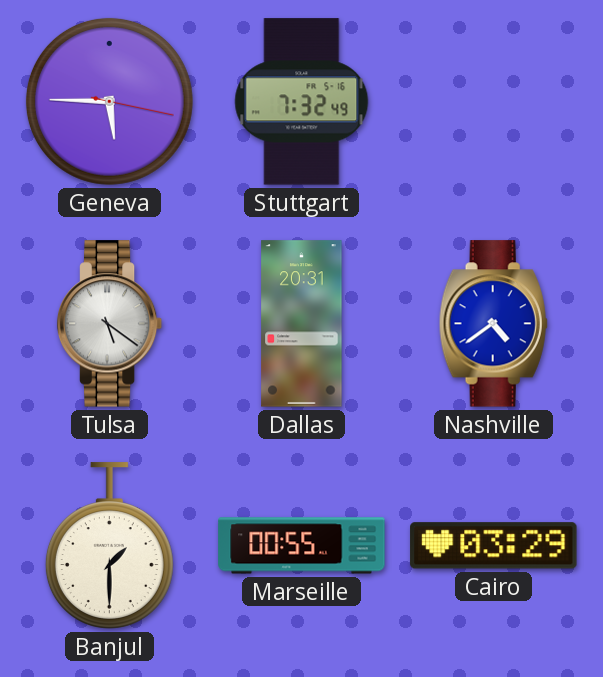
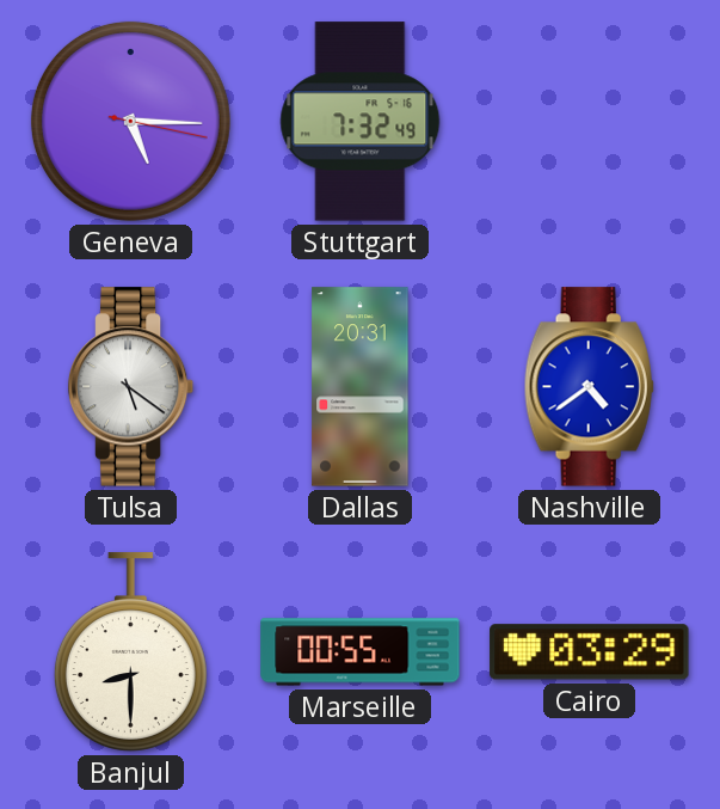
Geneva: 5:45 -> 5:15
Banjul: 1:30 -> 8:30
